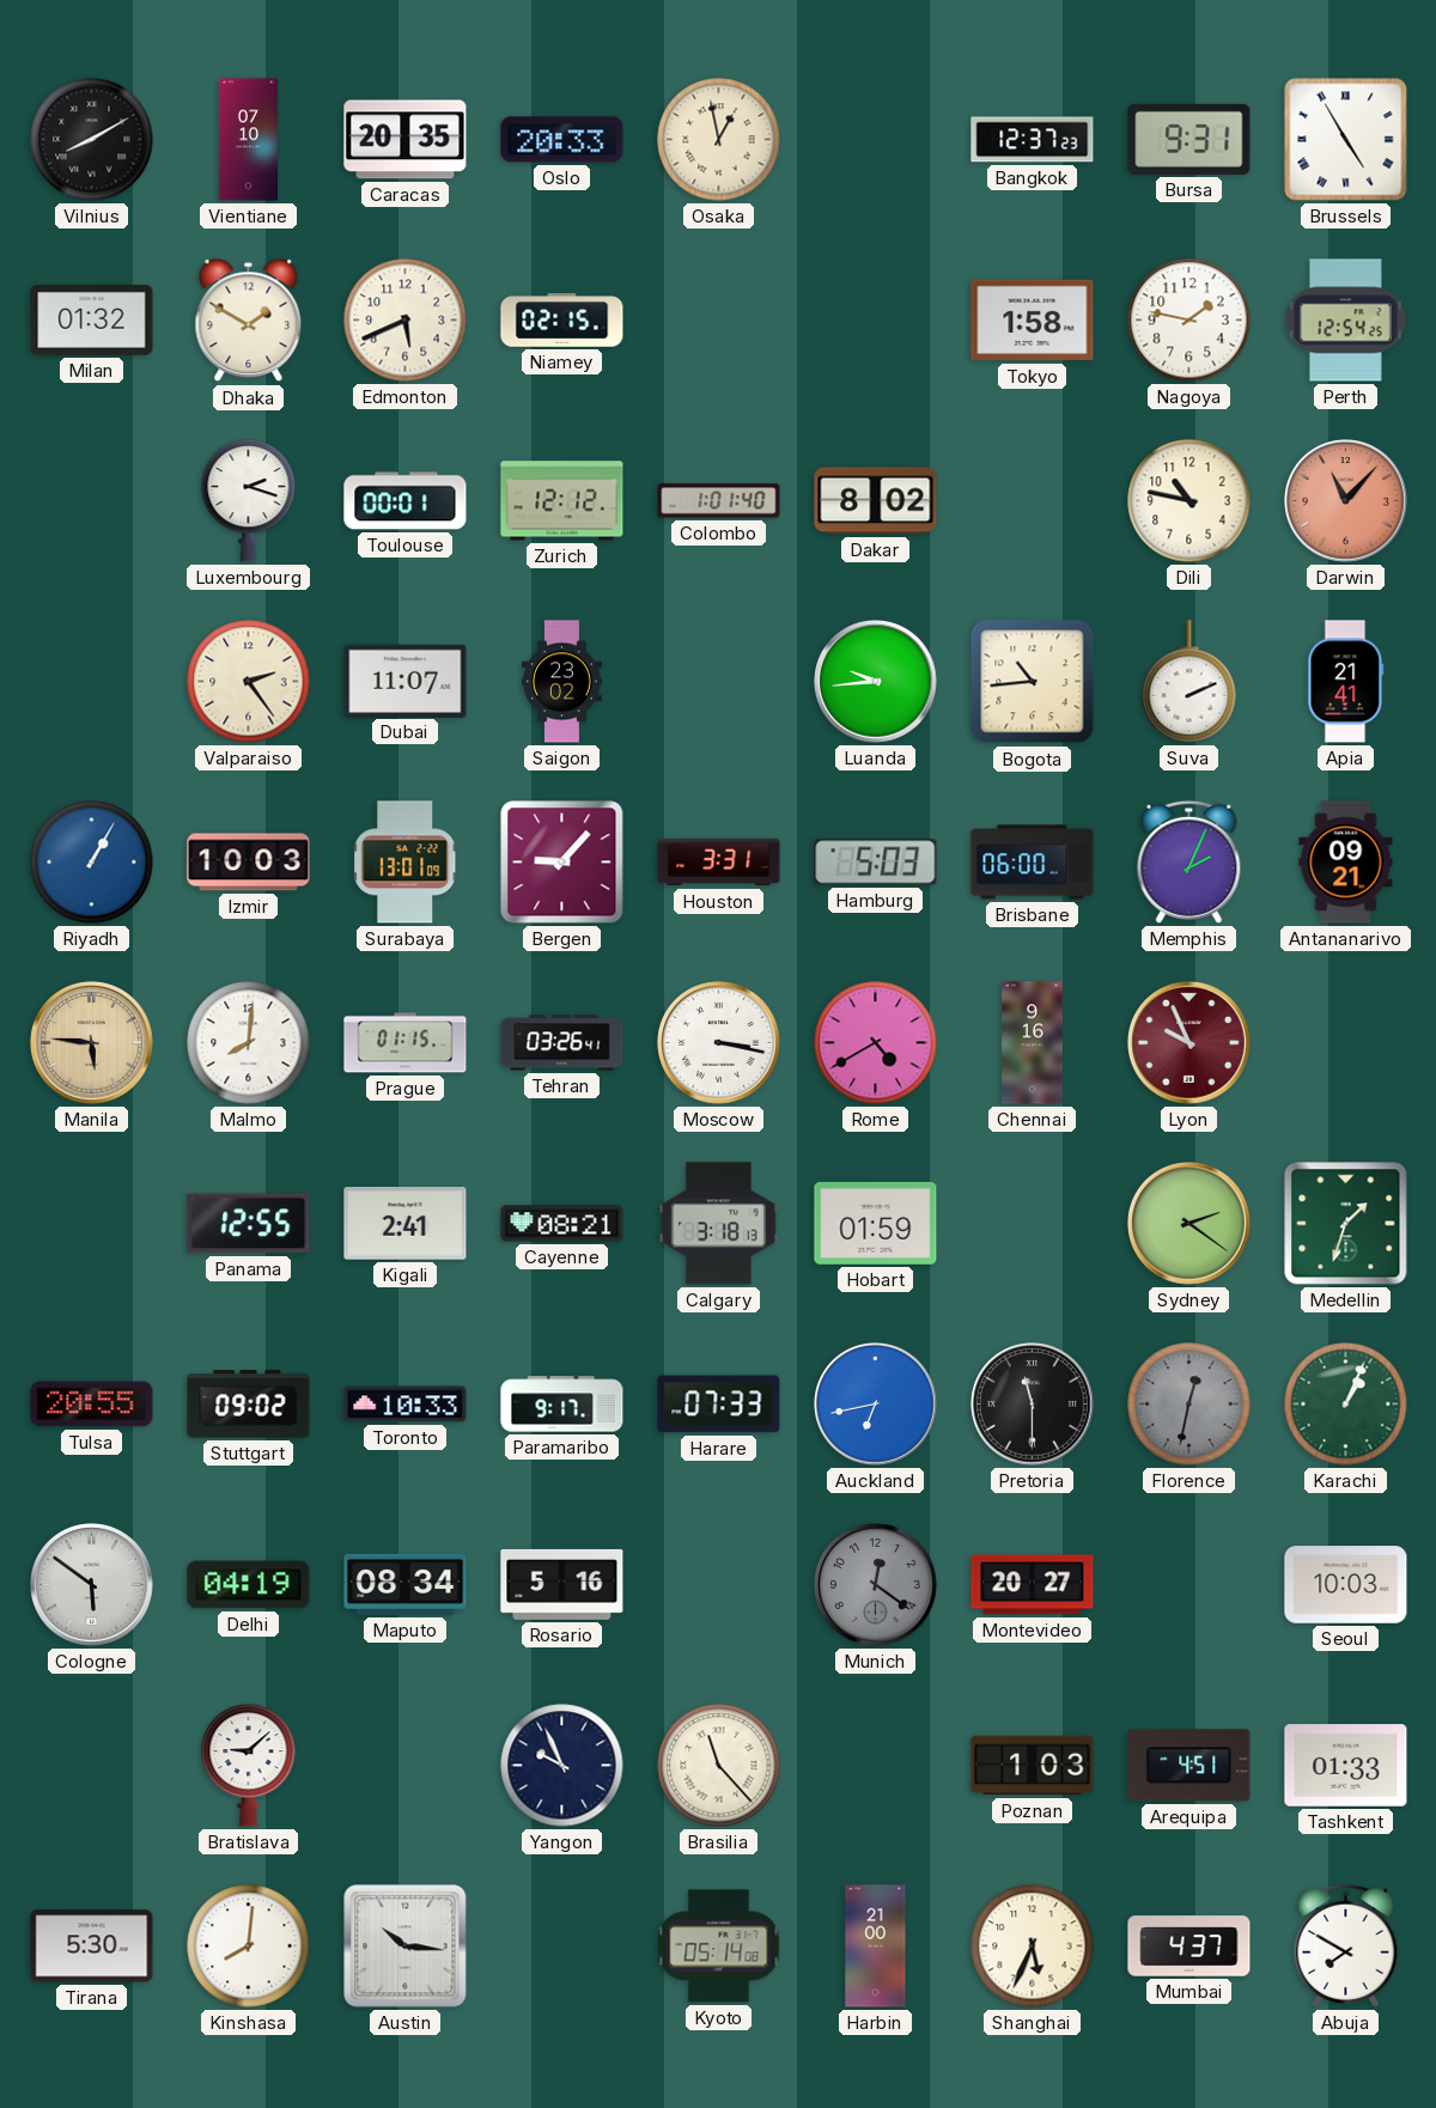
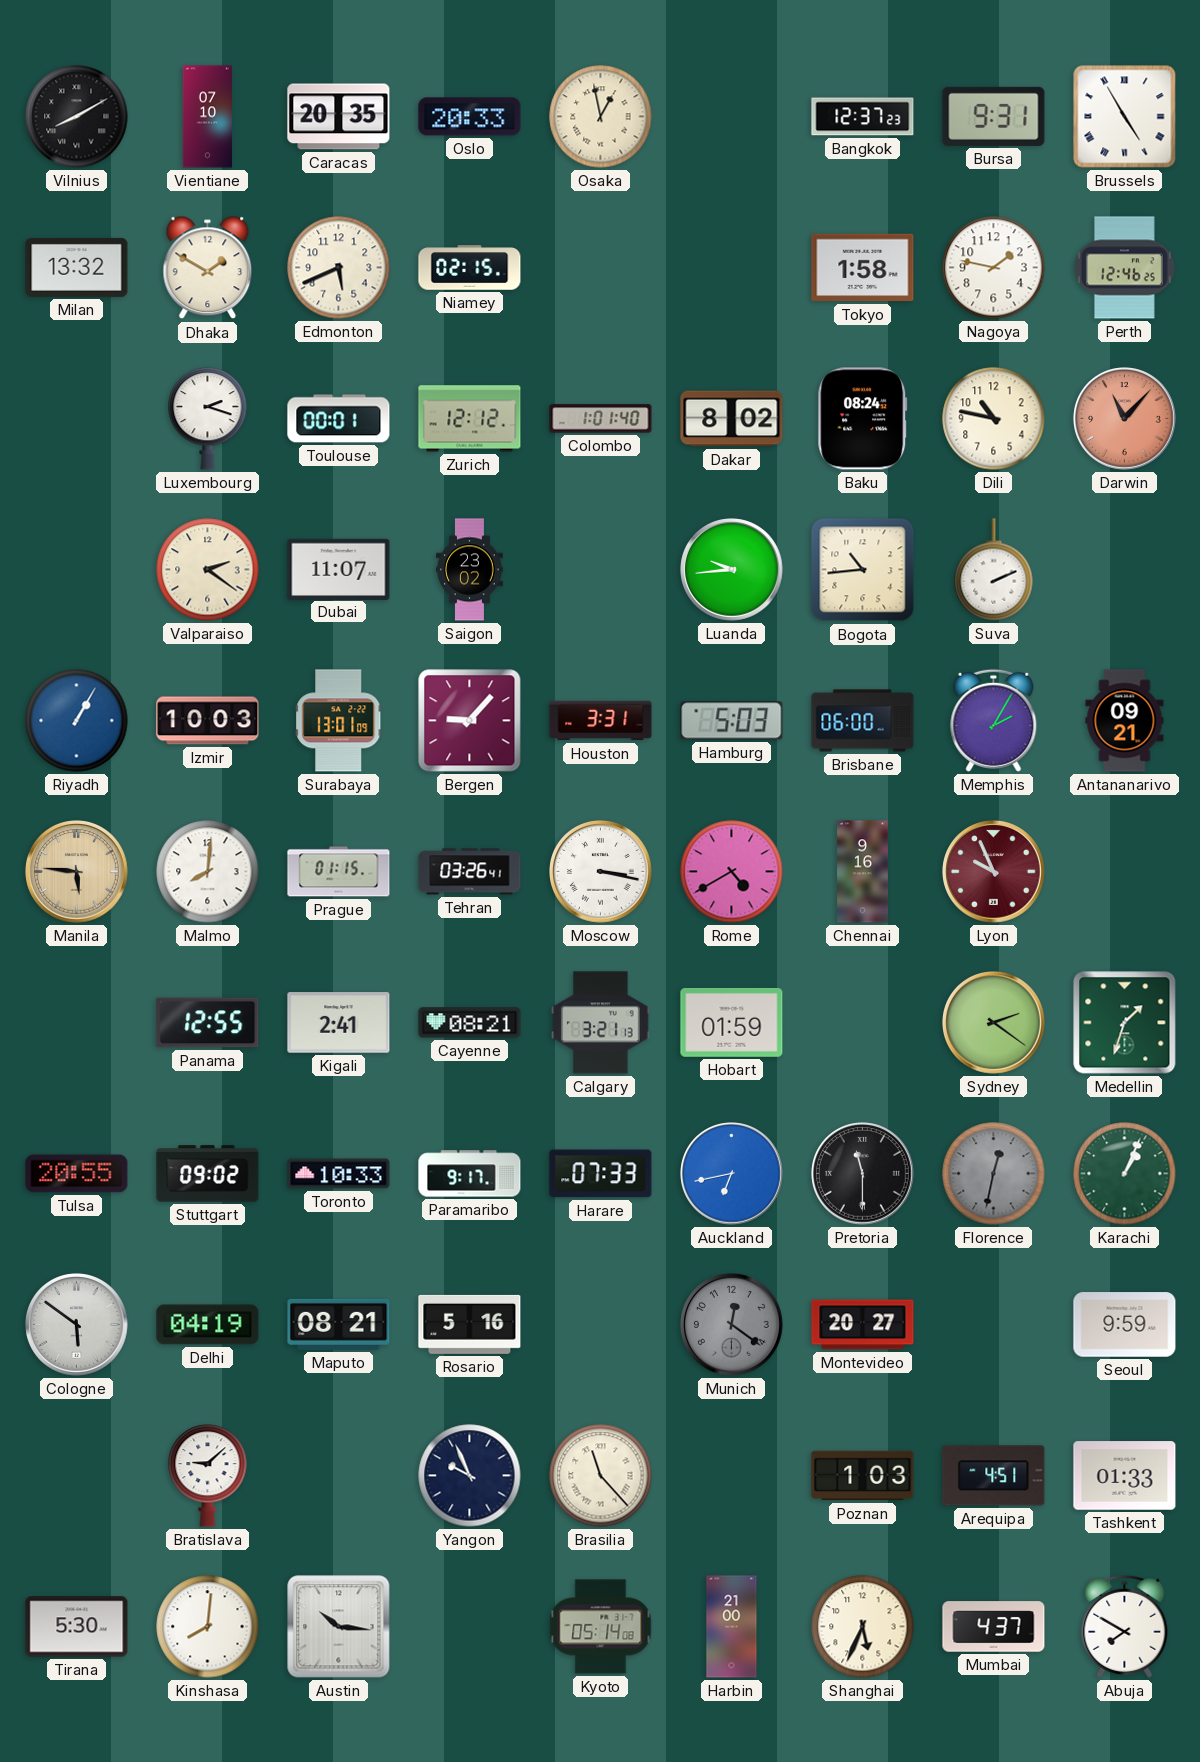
Milan: 01:32 -> 13:32
Perth: 12:54 -> 12:46
Baku: none -> 08:24
Valparaiso: 2:24 -> 2:21
Apia: 21:41 -> none
Memphis: 2:04 -> 2:05
Calgary: 3:18 -> 3:21
Maputo: 08:34 -> 08:21
Seoul: 10:03 -> 9:59
